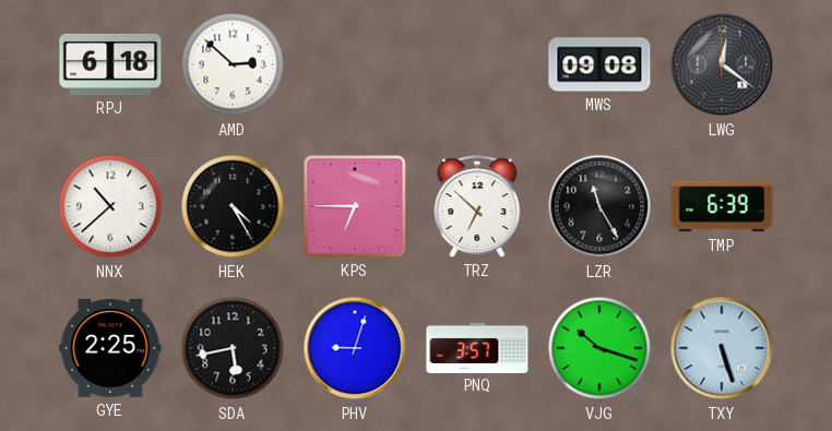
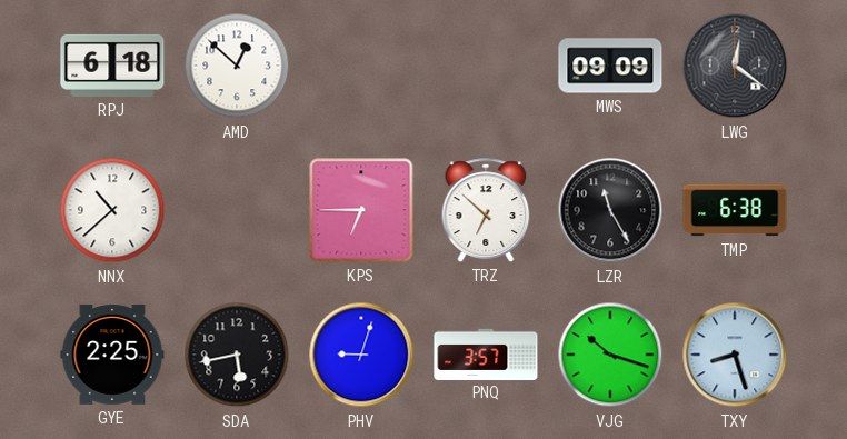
AMD: 2:52 -> 12:52
MWS: 09:08 -> 09:09
HEK: 4:25 -> none
TMP: 6:39 -> 6:38
TXY: 5:27 -> 8:27
